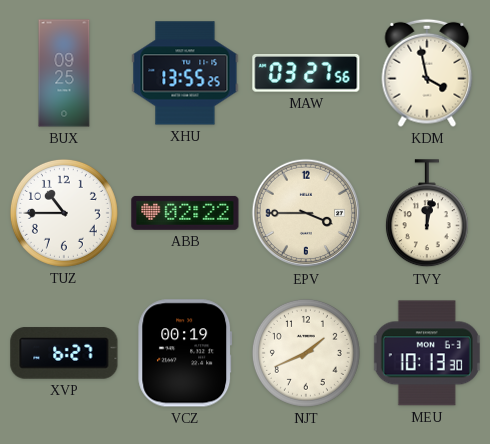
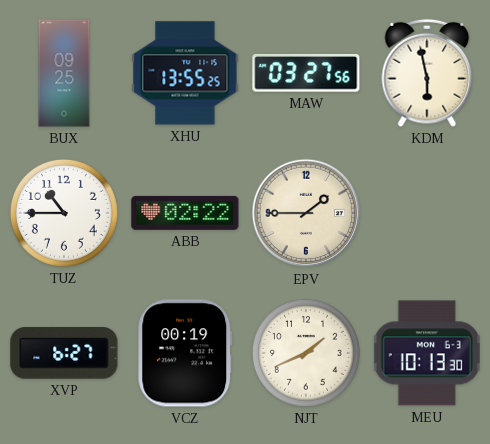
KDM: 3:58 -> 5:58
EPV: 3:45 -> 1:45
TVY: 12:02 -> none
